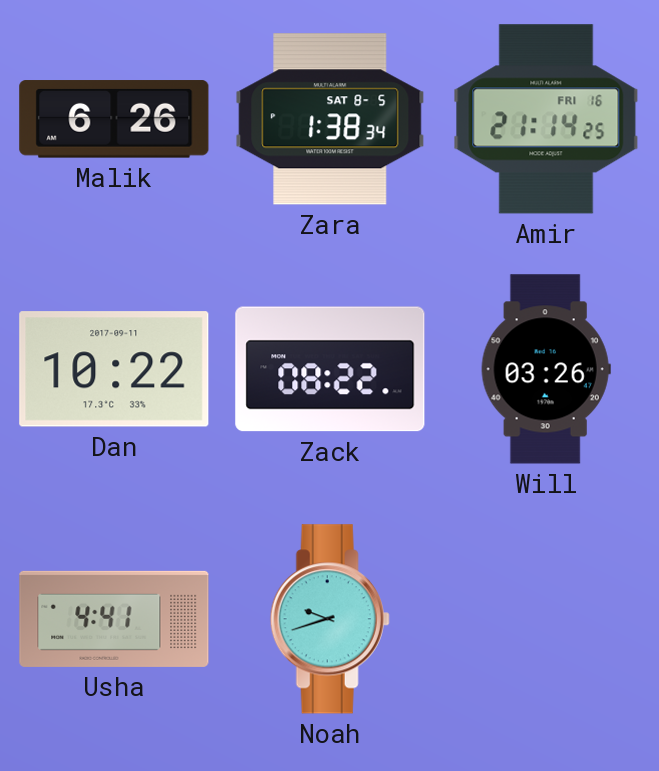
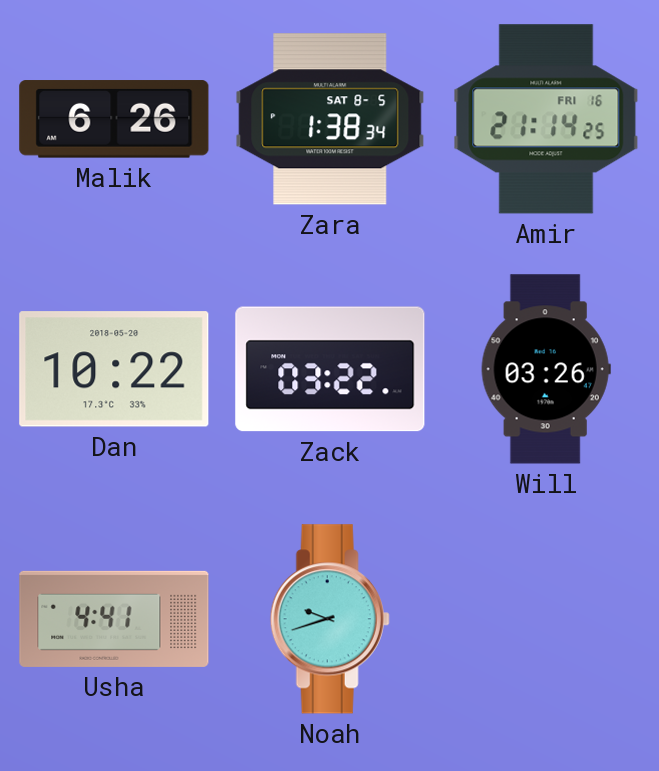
Dan date: 2017-09-11 -> 2018-05-20
Zack: 08:22 -> 03:22
